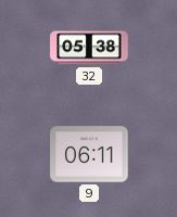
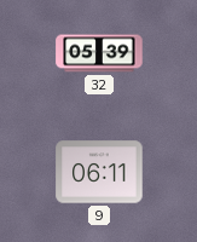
32: 05:38 -> 05:39
